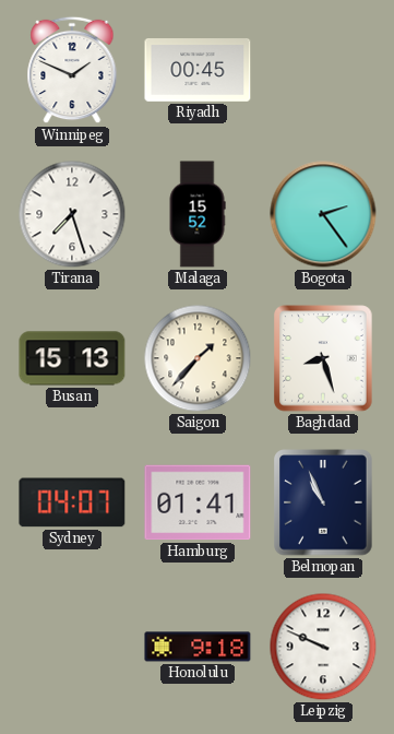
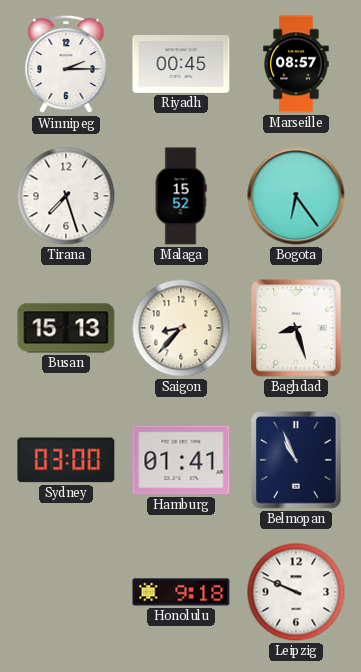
Winnipeg: 1:49 -> 2:15
Marseille: none -> 08:57
Bogota: 2:24 -> 6:24
Saigon: 1:37 -> 8:37
Sydney: 04:07 -> 03:00
